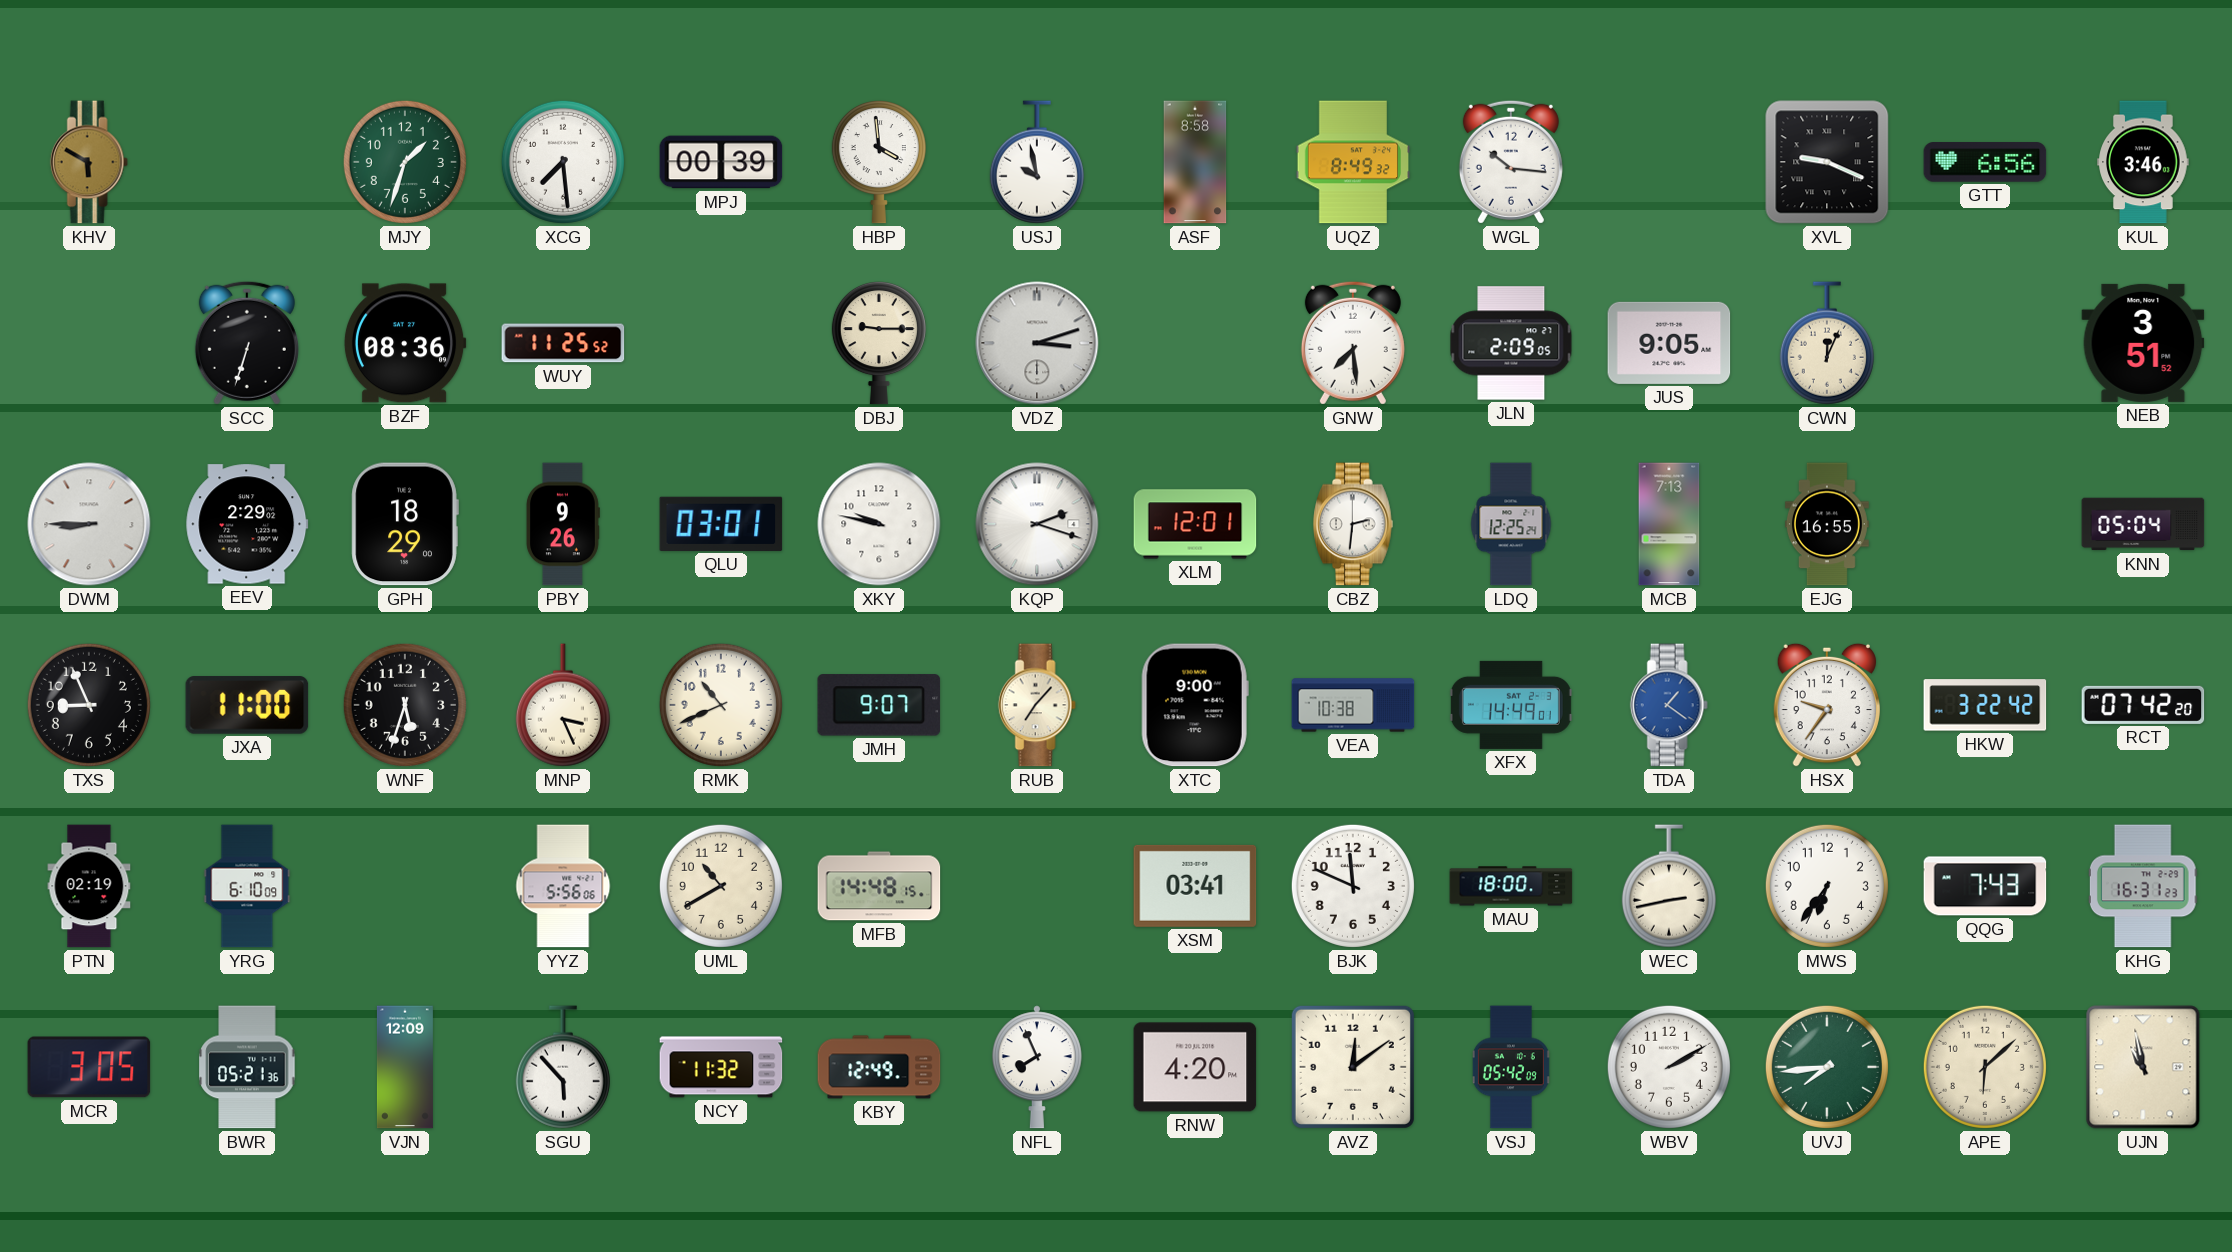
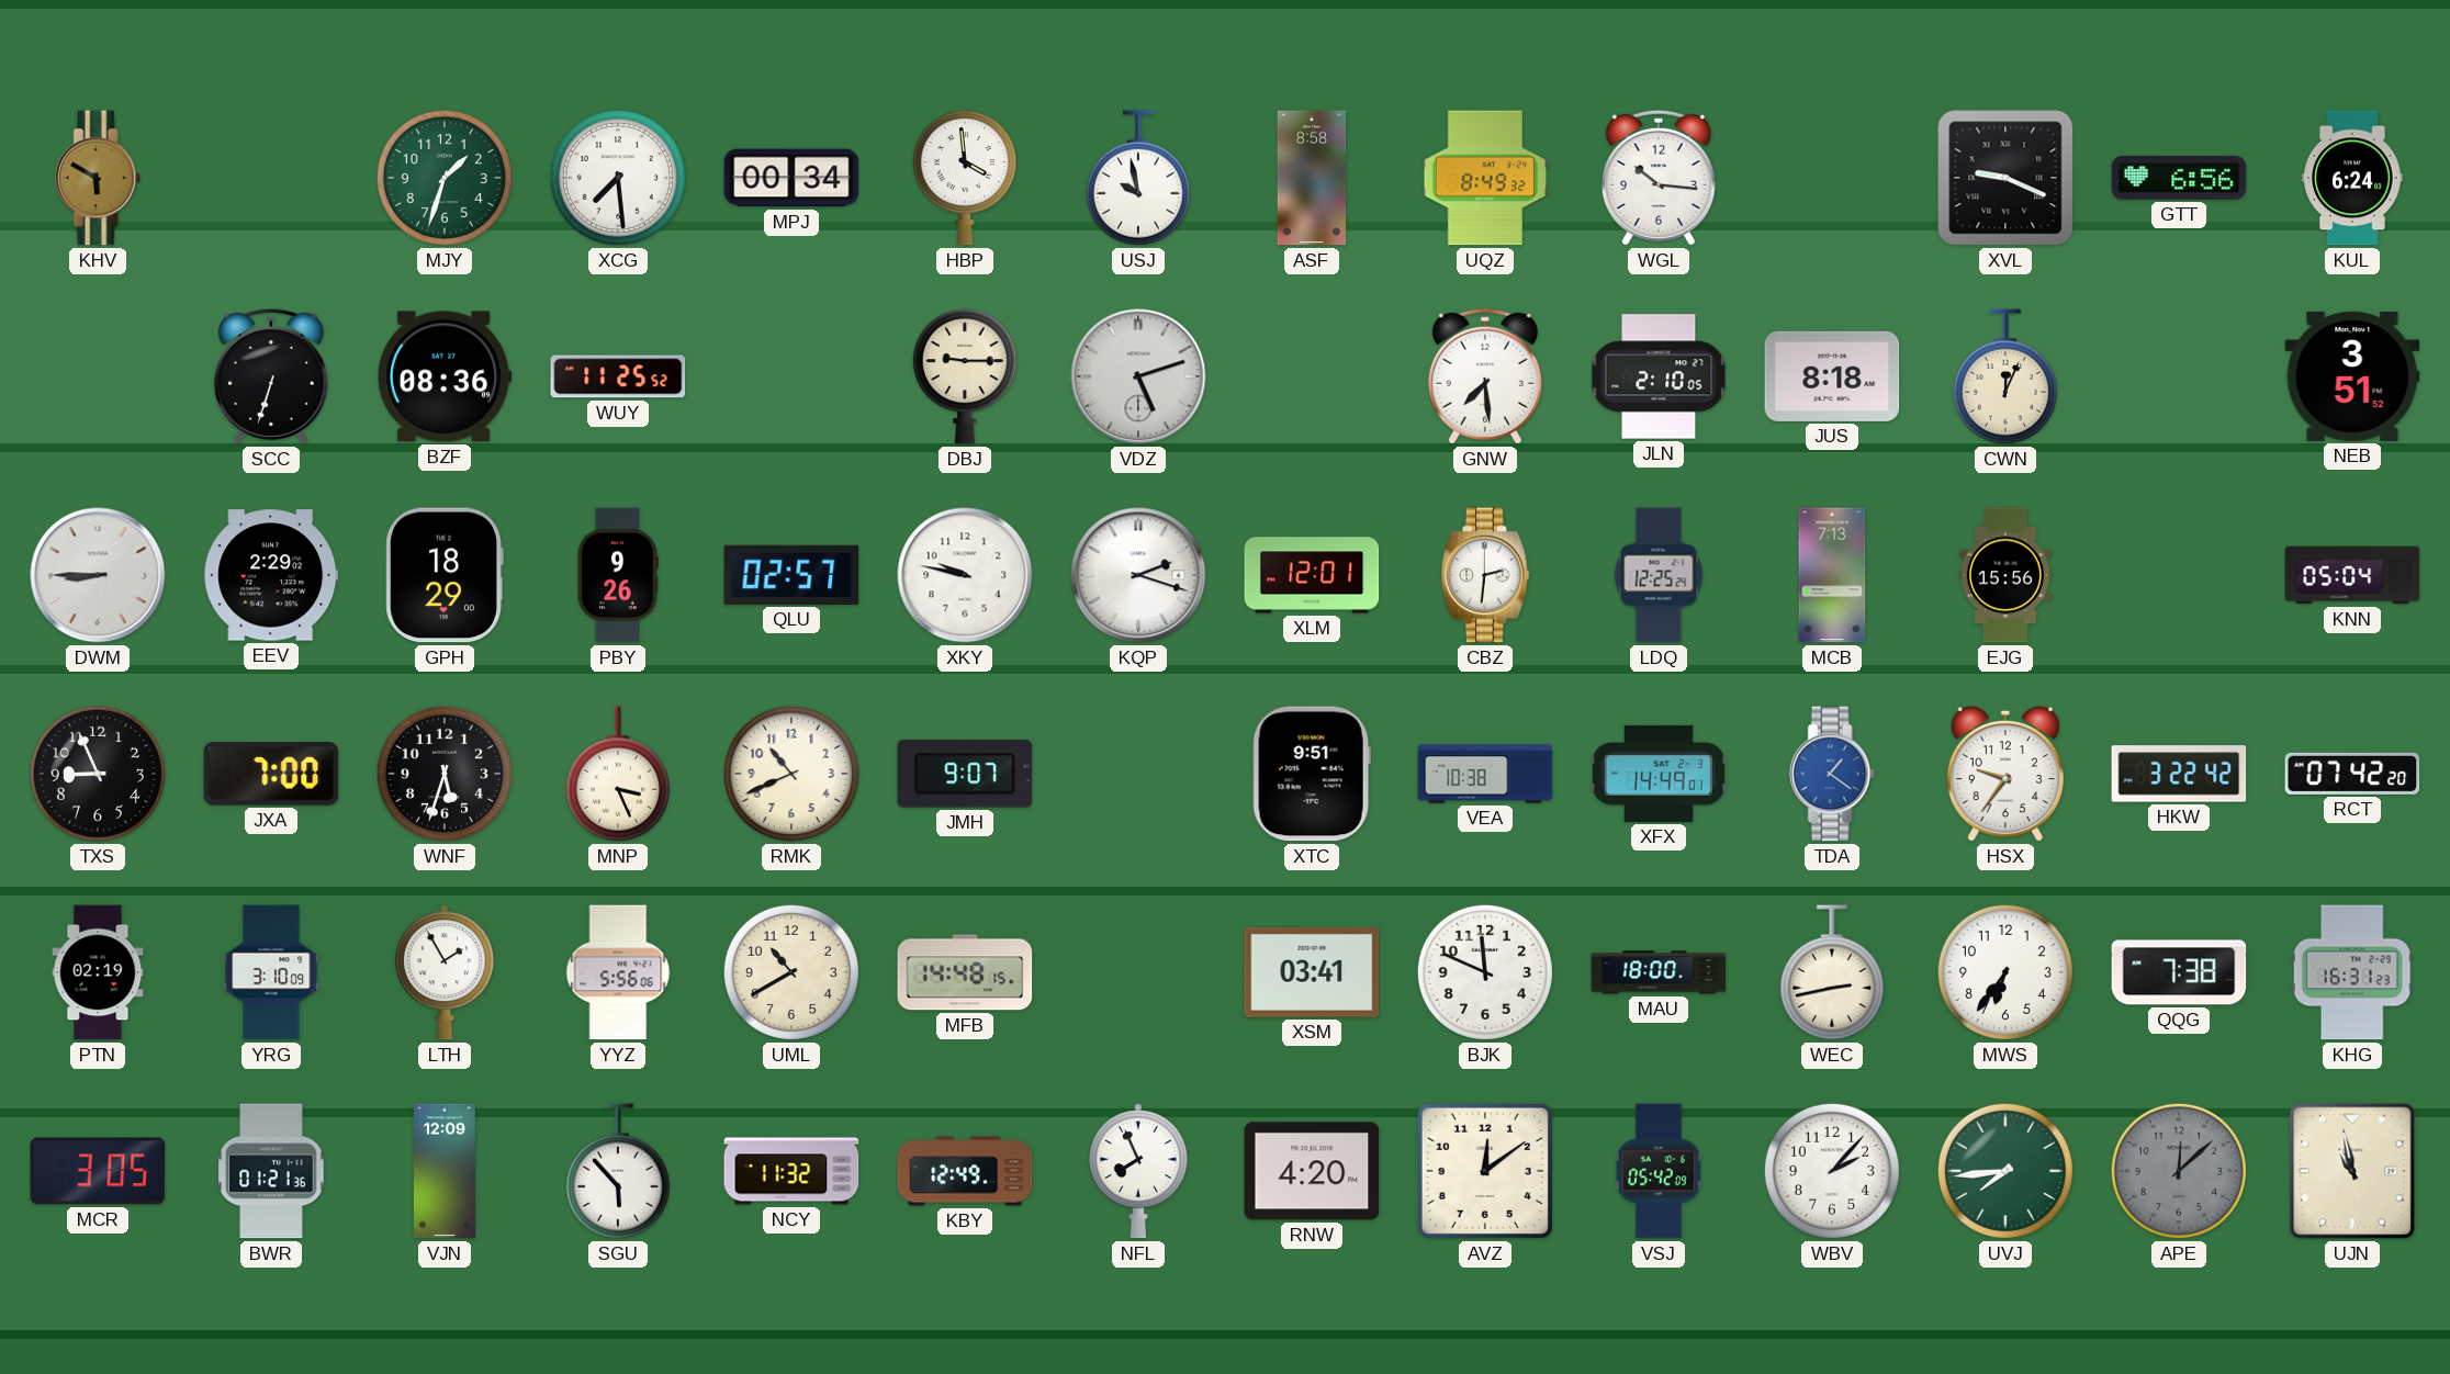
MPJ: 00:39 -> 00:34
KUL: 3:46 -> 6:24
VDZ: 3:12 -> 5:12
JLN: 2:09 -> 2:10
JUS: 9:05 -> 8:18
QLU: 03:01 -> 02:57
EJG: 16:55 -> 15:56
JXA: 11:00 -> 7:00
RUB: 7:07 -> none
XTC: 9:00 -> 9:51
YRG: 6:10 -> 3:10
LTH: none -> 1:55
QQG: 7:43 -> 7:38
BWR: 05:21 -> 01:21
WBV: 2:10 -> 2:07
APE: 6:08 -> 12:08
APE dial: cream -> grey
